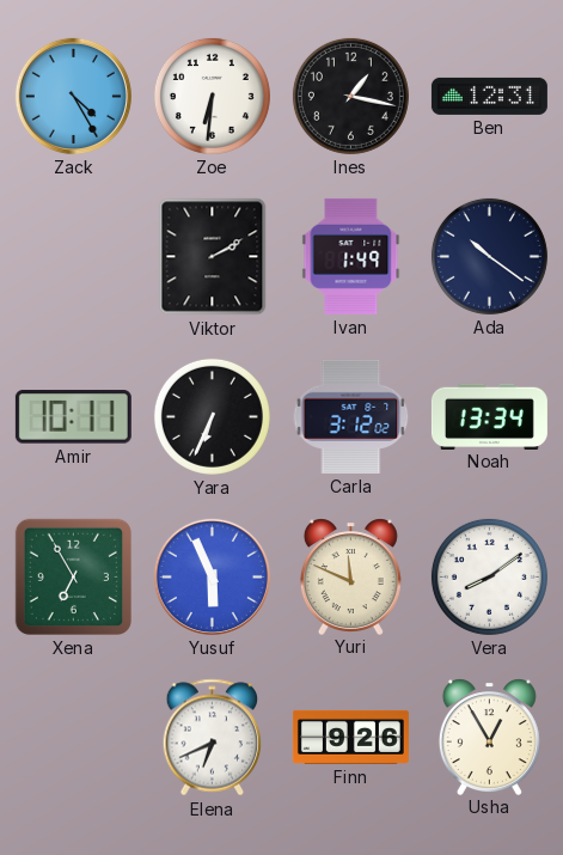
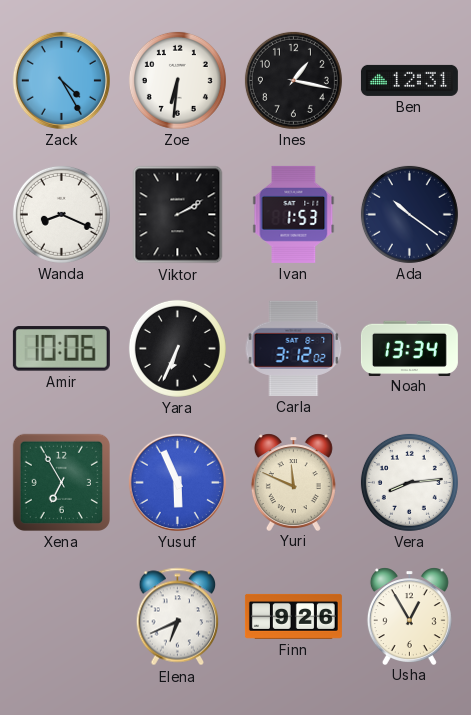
Wanda: none -> 8:19
Ivan: 1:49 -> 1:53
Amir: 10:11 -> 10:06
Vera: 8:09 -> 8:14
